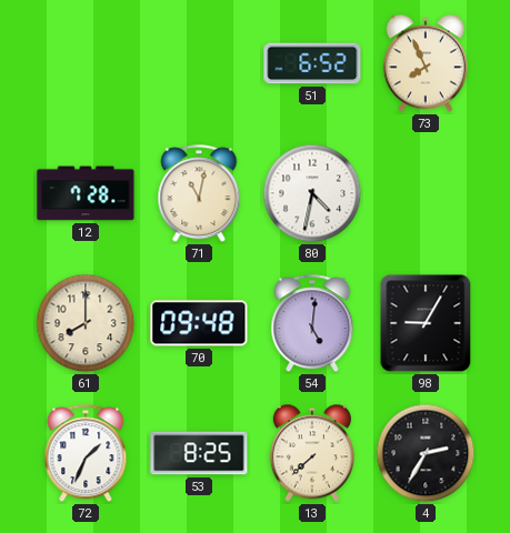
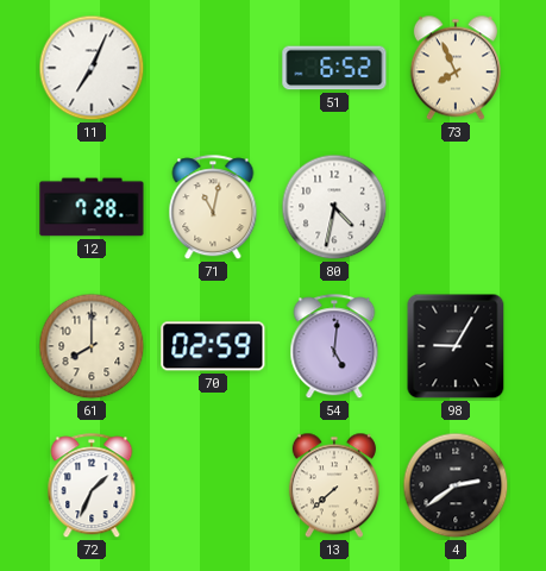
11: none -> 7:04
70: 09:48 -> 02:59
53: 8:25 -> none
4: 2:35 -> 2:39
